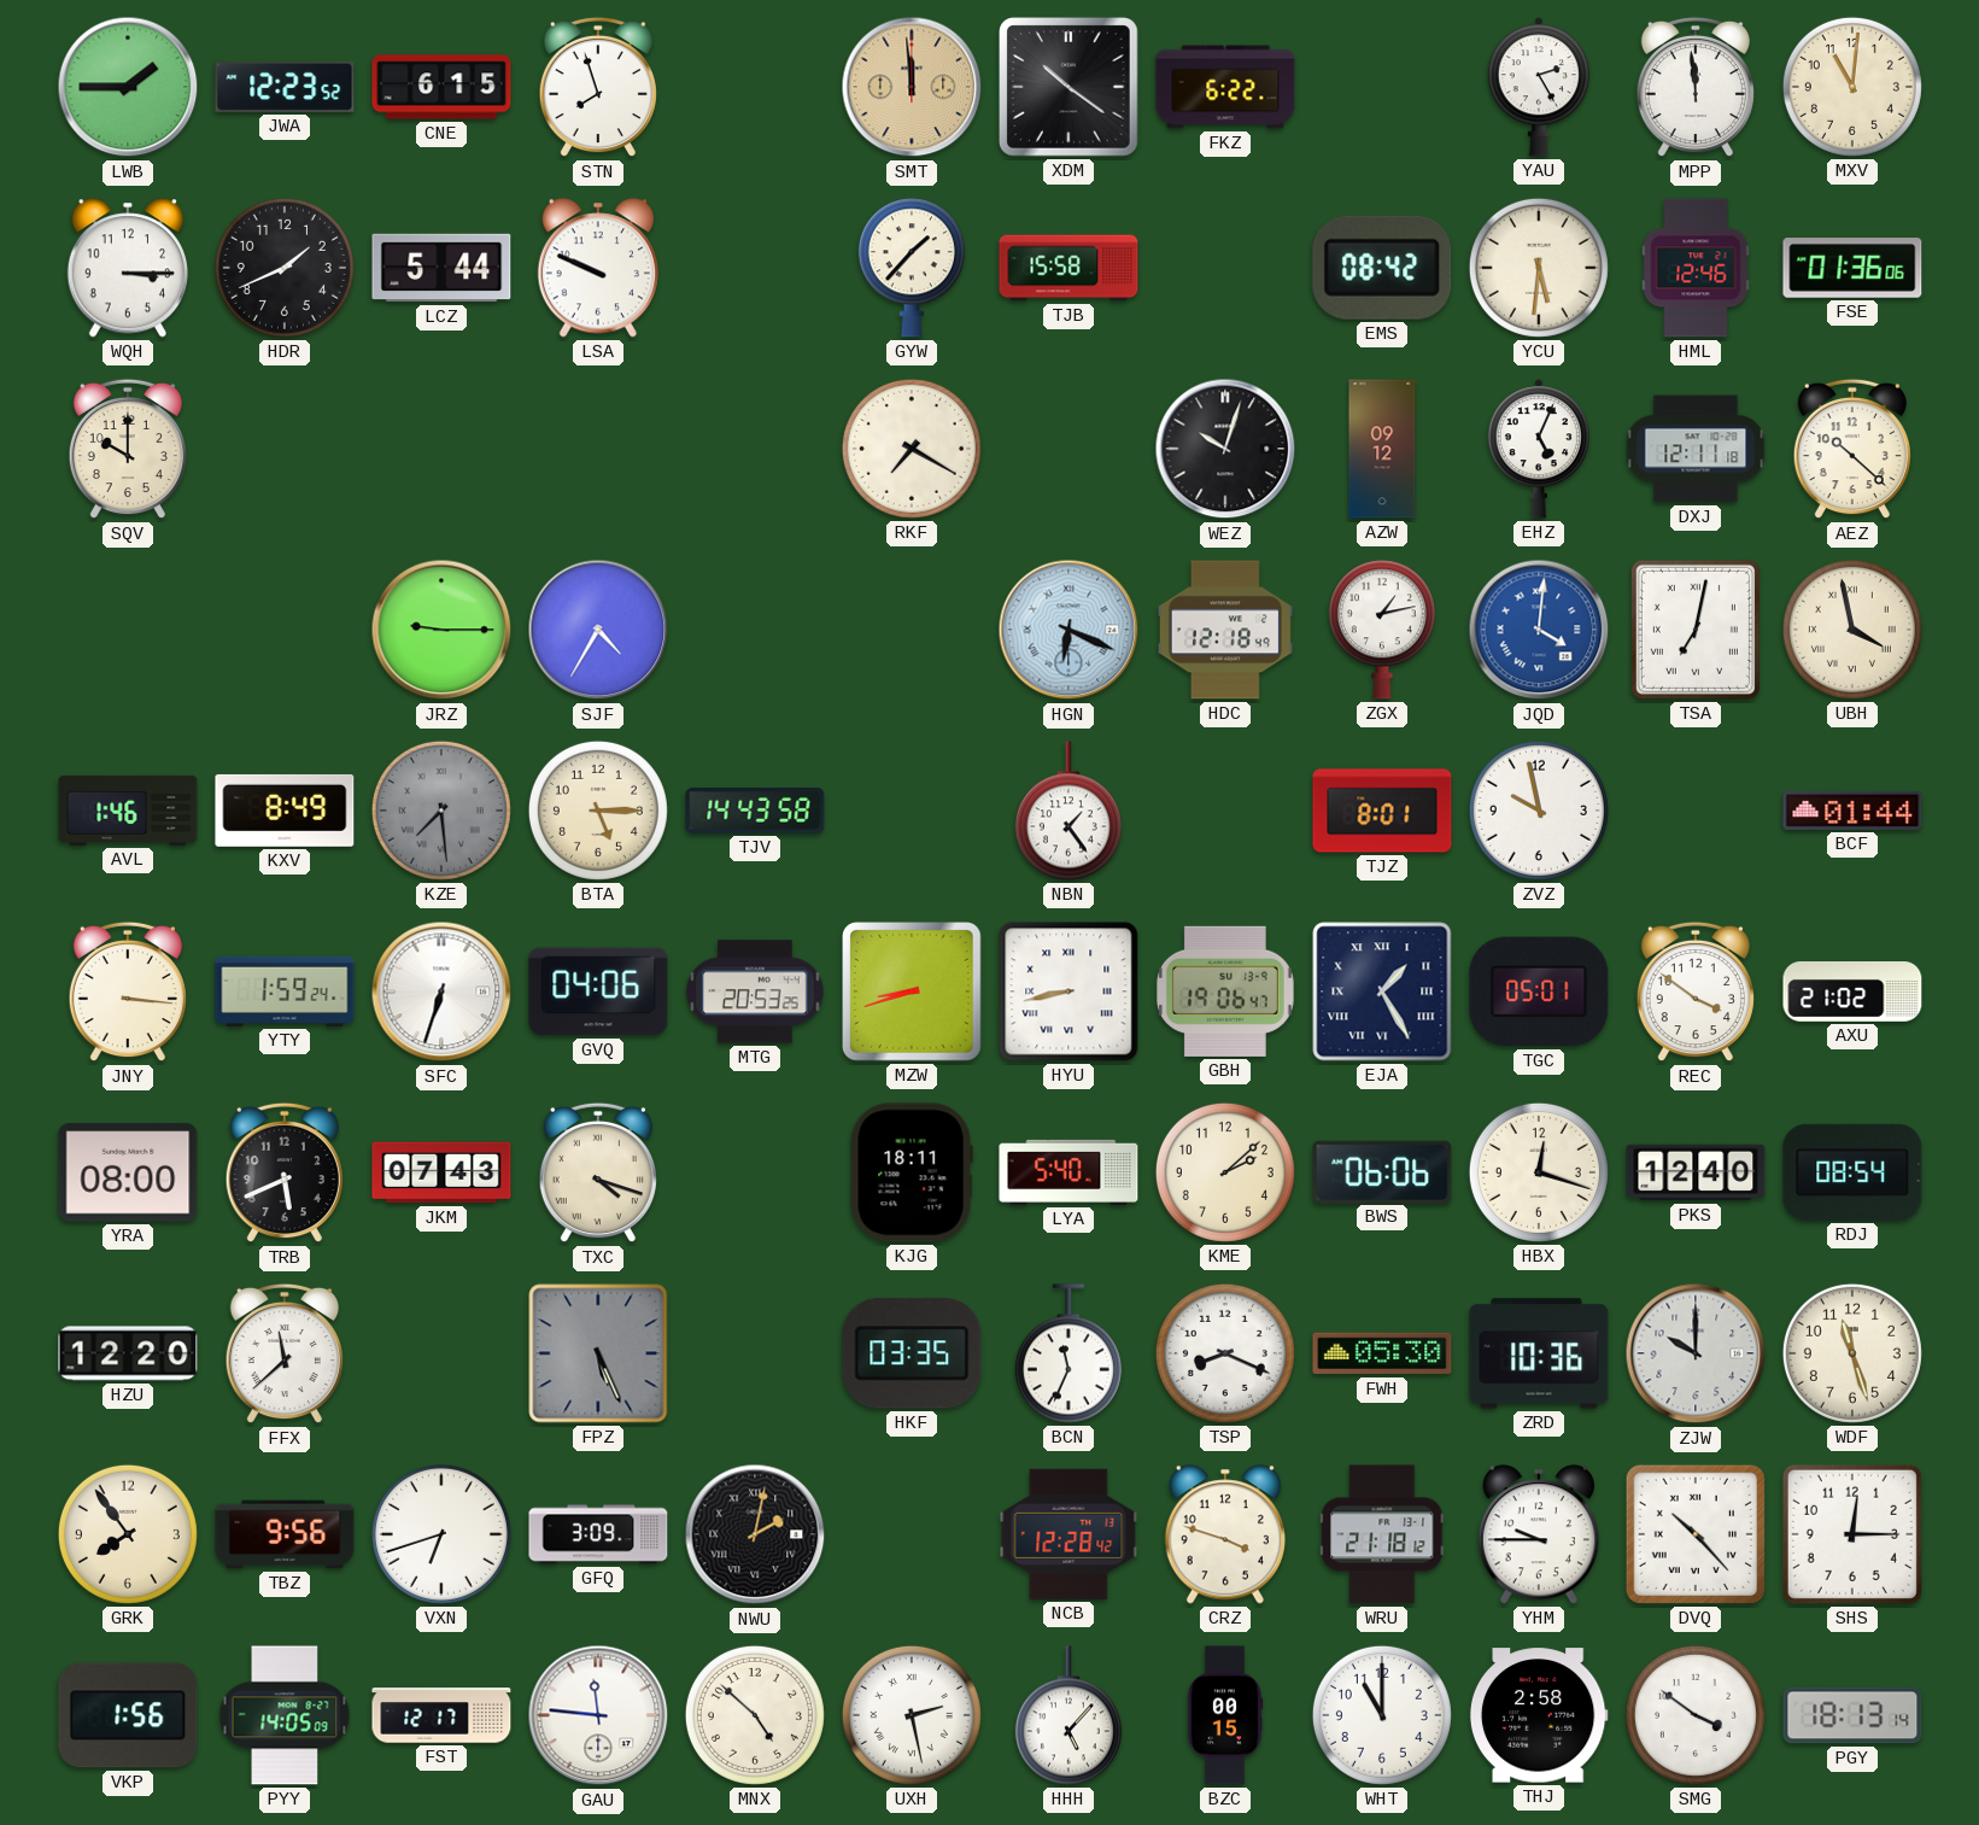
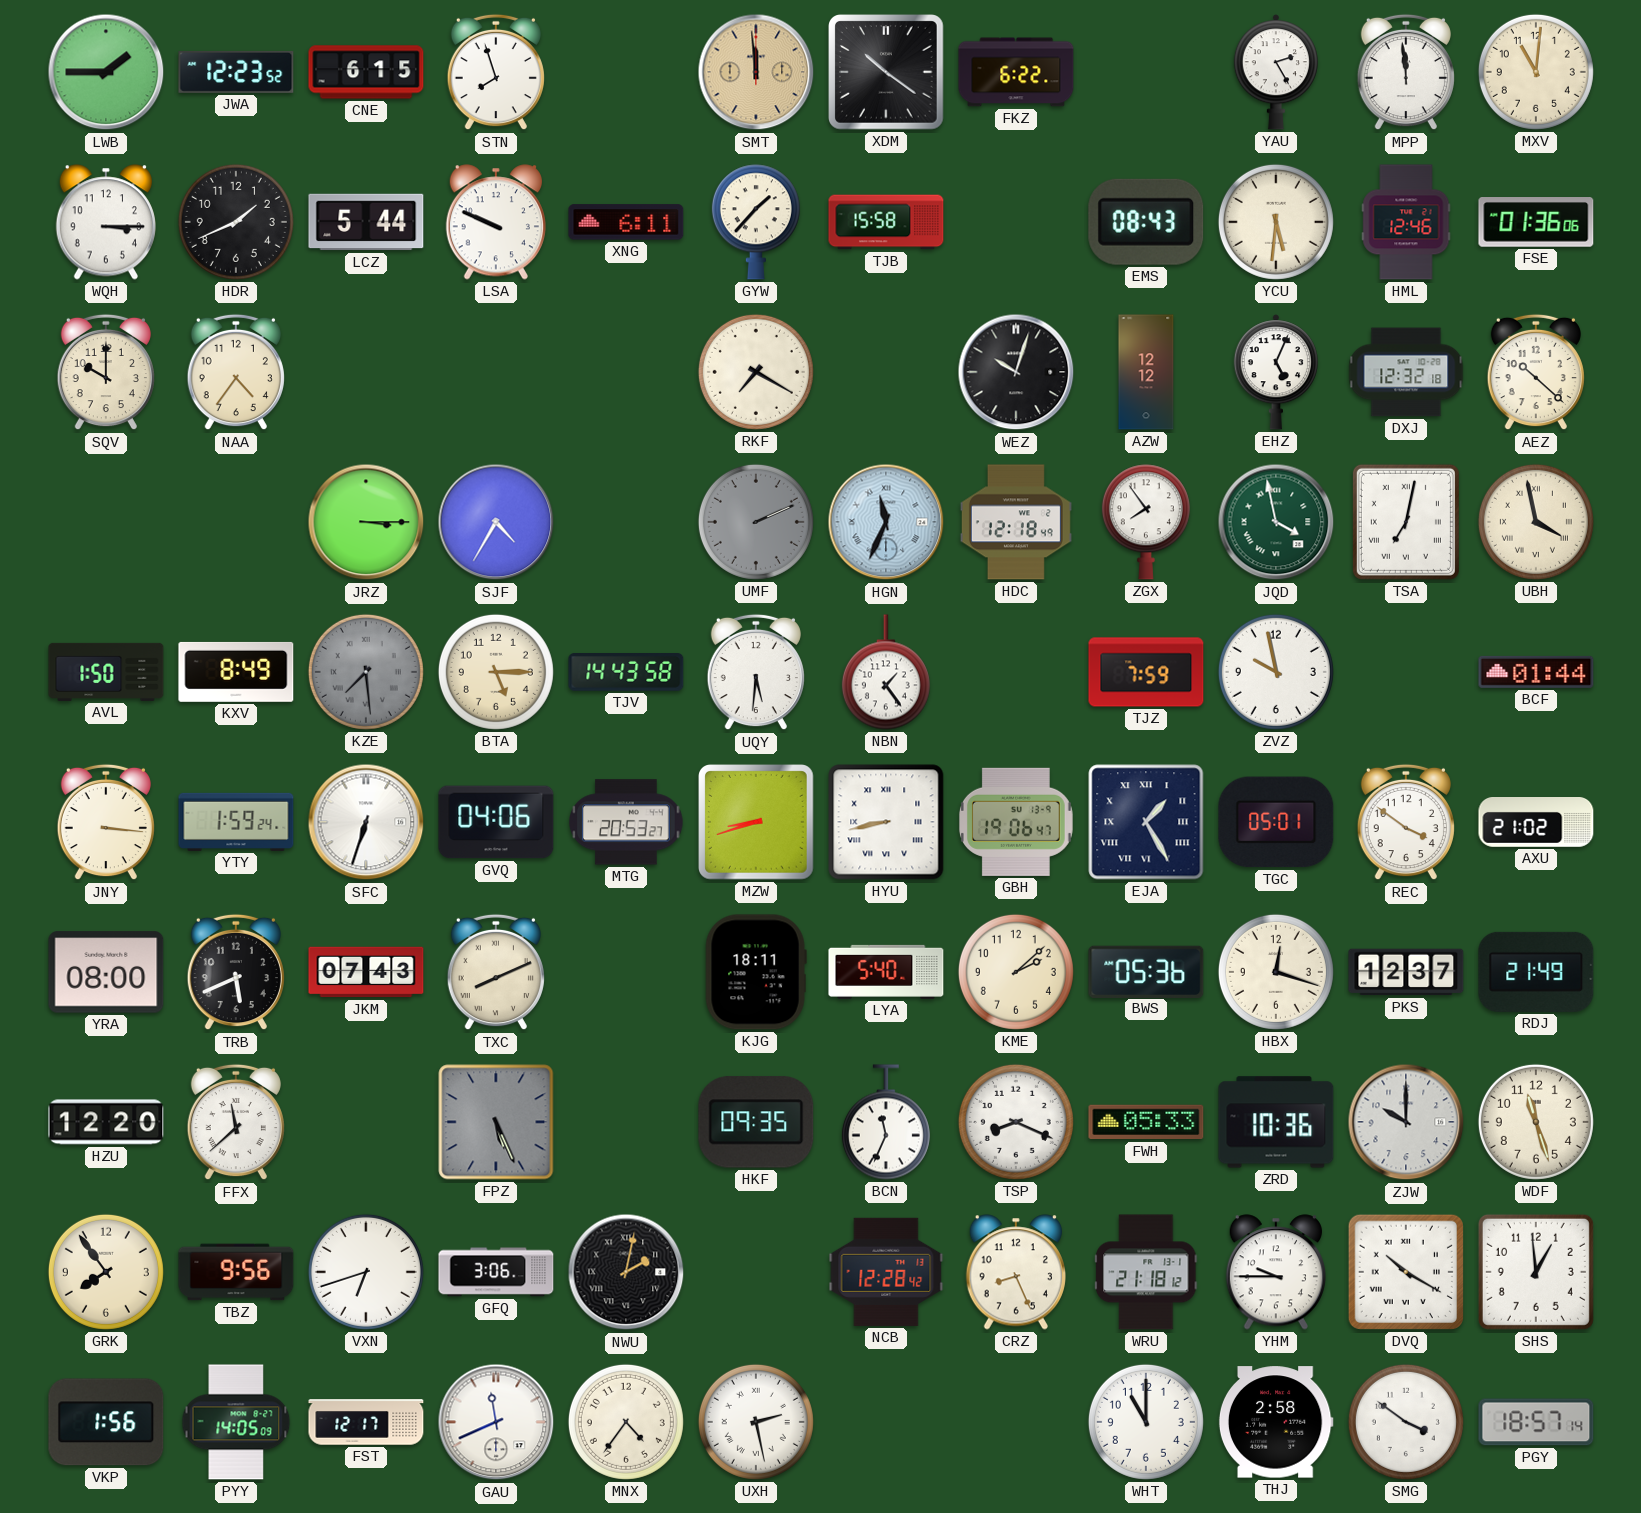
XNG: none -> 6:11
EMS: 08:42 -> 08:43
NAA: none -> 4:36
AZW: 09:12 -> 12:12
DXJ: 12:11 -> 12:32
JRZ: 9:15 -> 3:15
UMF: none -> 2:11
HGN: 6:19 -> 11:34
ZGX: 1:13 -> 7:54
JQD: 4:01 -> 3:58
JQD dial: blue -> green
AVL: 1:46 -> 1:50
UQY: none -> 5:31
TJZ: 8:01 -> 7:59
MTG: 20:53:25 -> 20:53:27
TXC: 4:18 -> 8:11
BWS: 06:06 -> 05:36
PKS: 12:40 -> 12:37
RDJ: 08:54 -> 21:49
HKF: 03:35 -> 09:35
FWH: 05:30 -> 05:33
GFQ: 3:09 -> 3:06
CRZ: 3:48 -> 8:26
DVQ: 10:23 -> 10:20
SHS: 12:15 -> 12:59
GAU: 11:46 -> 11:41
MNX: 4:52 -> 4:36
HHH: 5:07 -> none
BZC: 00:15 -> none
PGY: 18:13 -> 18:57
